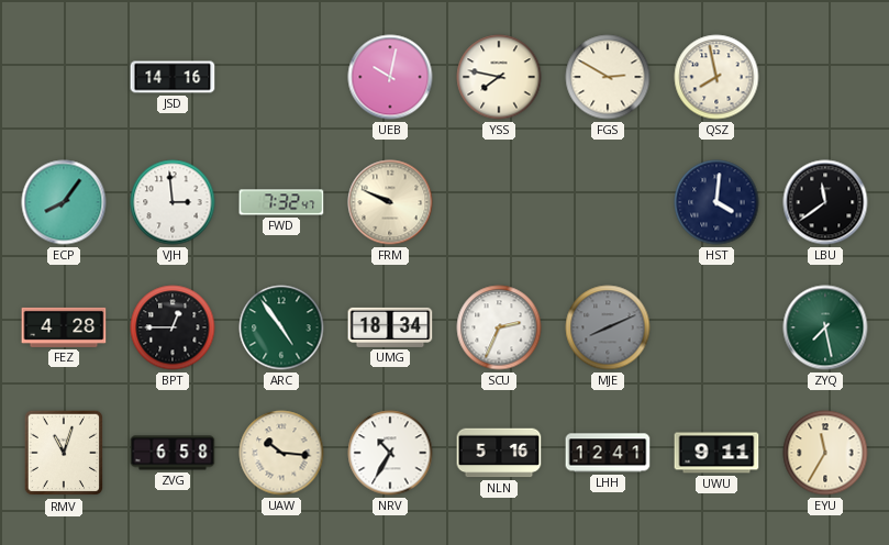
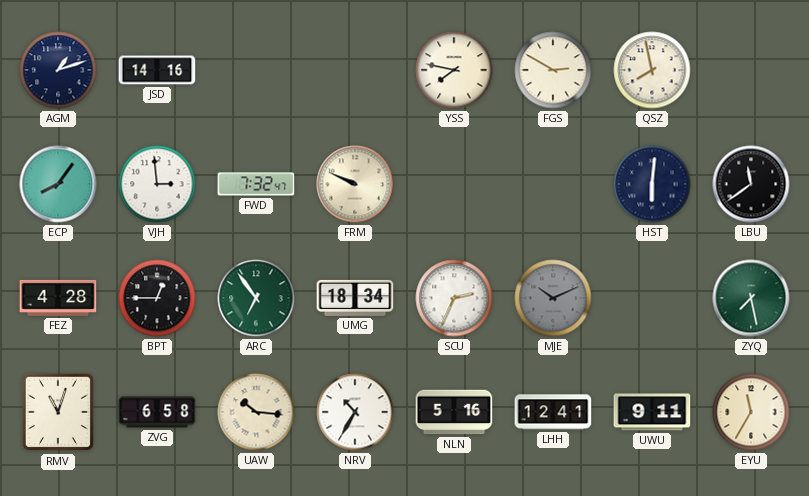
AGM: none -> 1:12
UEB: 10:02 -> none
HST: 4:01 -> 6:01
ARC: 4:54 -> 6:54
MJE: 8:11 -> 10:11
